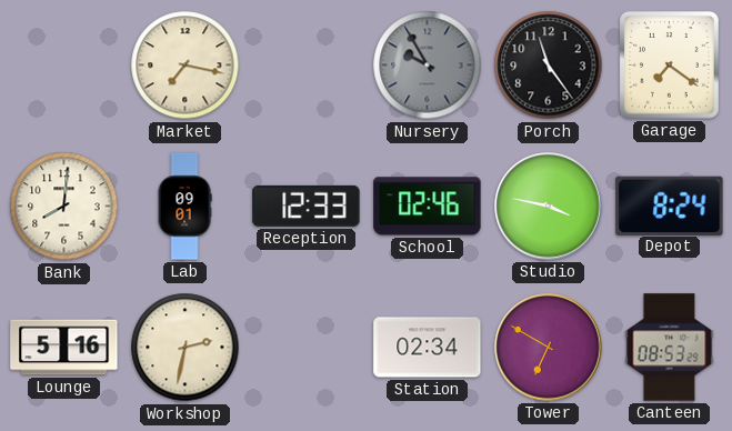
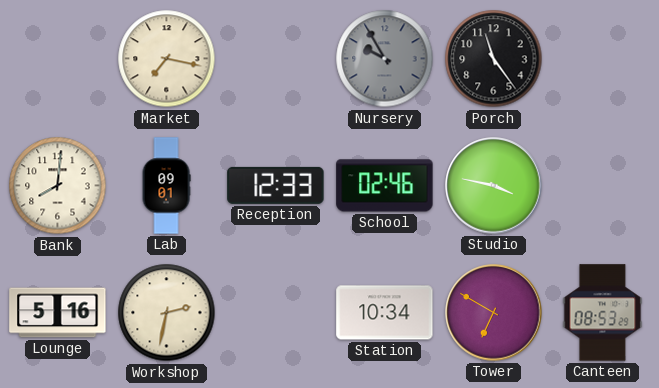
Garage: 7:21 -> none
Depot: 8:24 -> none
Station: 02:34 -> 10:34
